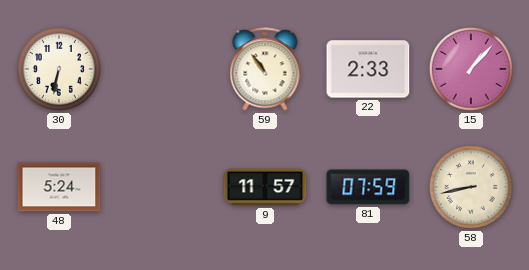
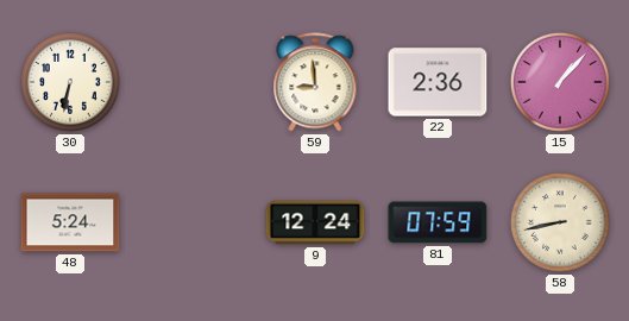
59: 10:54 -> 8:59
22: 2:33 -> 2:36
9: 11:57 -> 12:24
